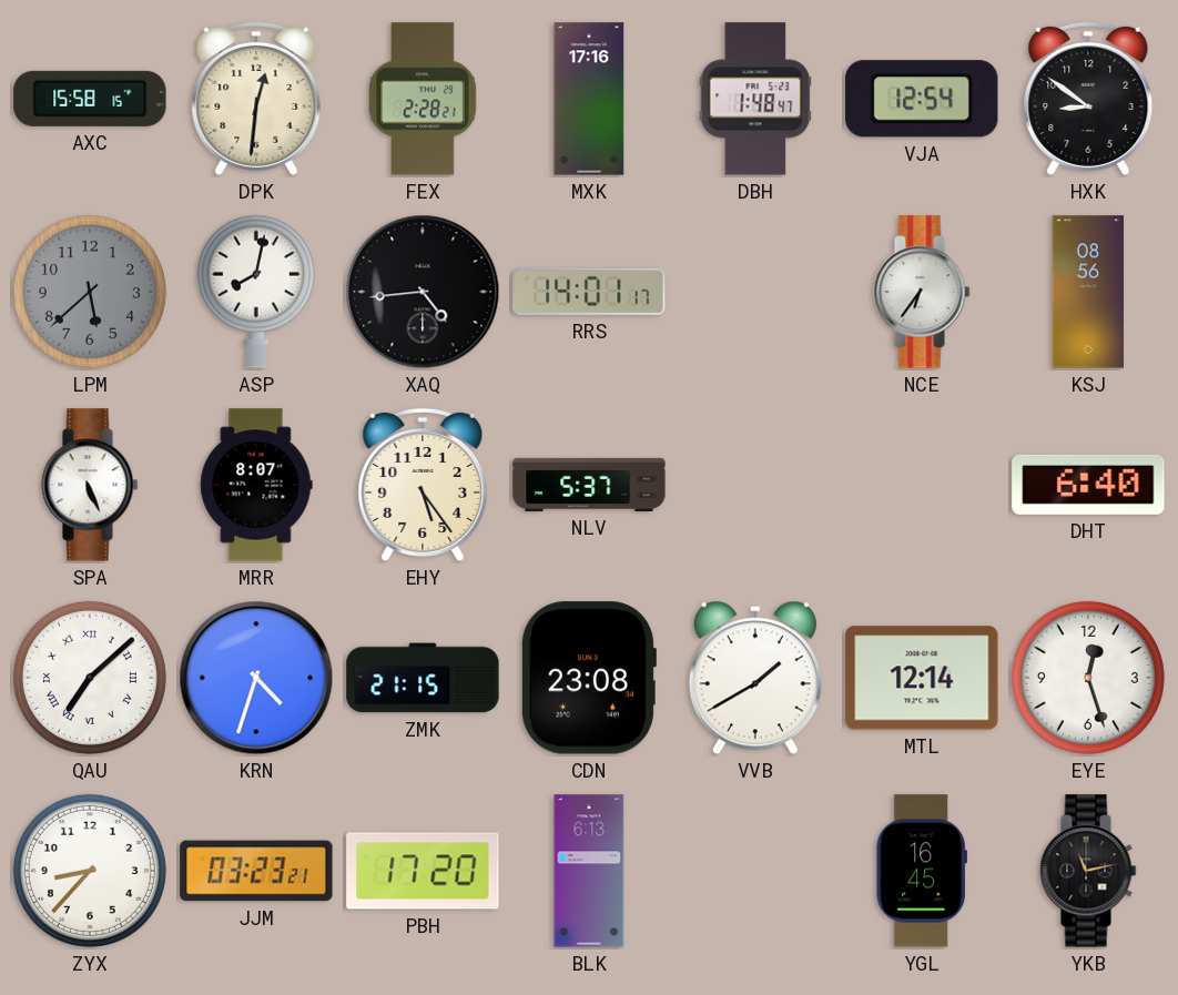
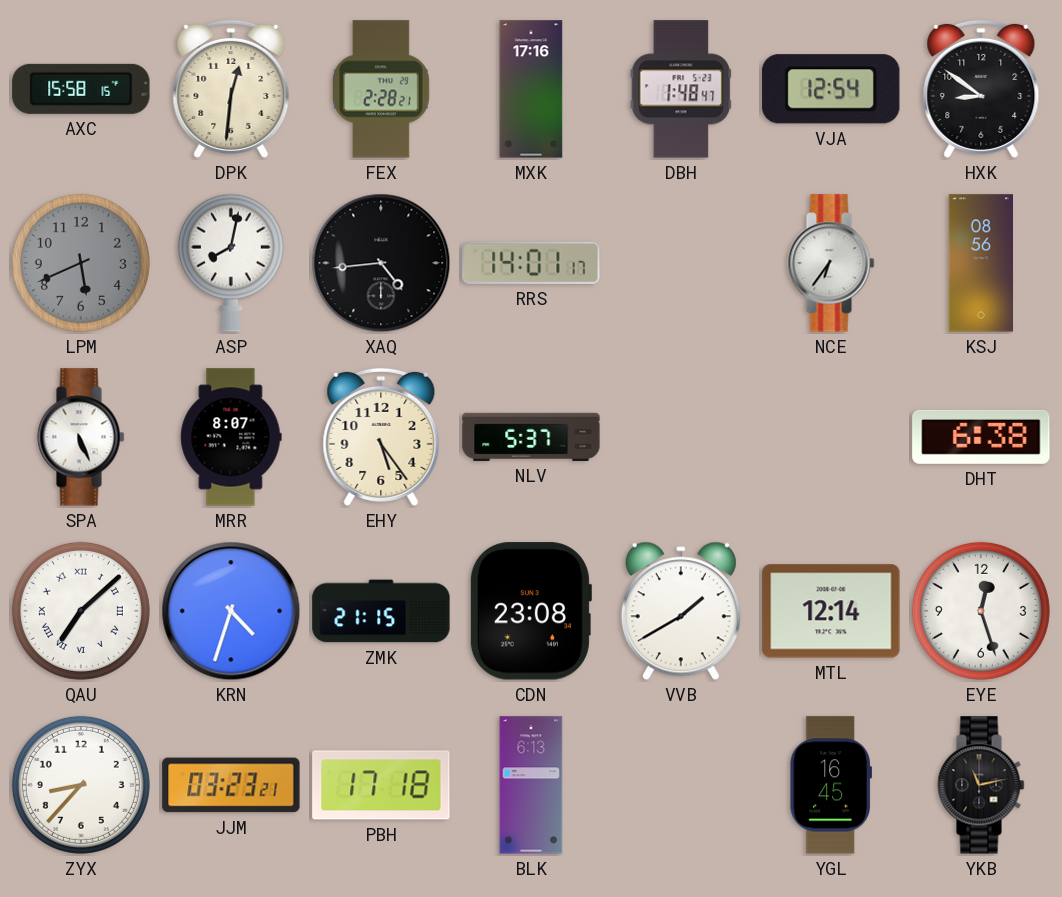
LPM: 5:38 -> 5:41
DHT: 6:40 -> 6:38
PBH: 17:20 -> 17:18
